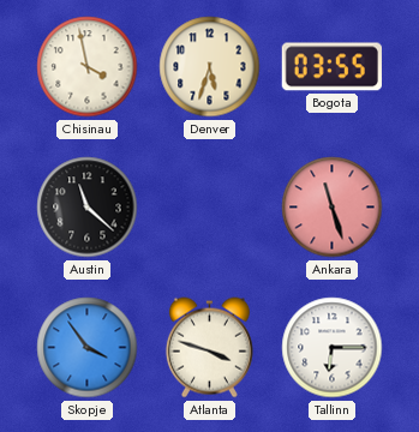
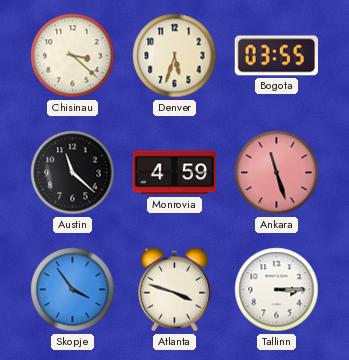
Chisinau: 3:58 -> 3:22
Monrovia: none -> 4:59
Tallinn: 6:15 -> 3:15
